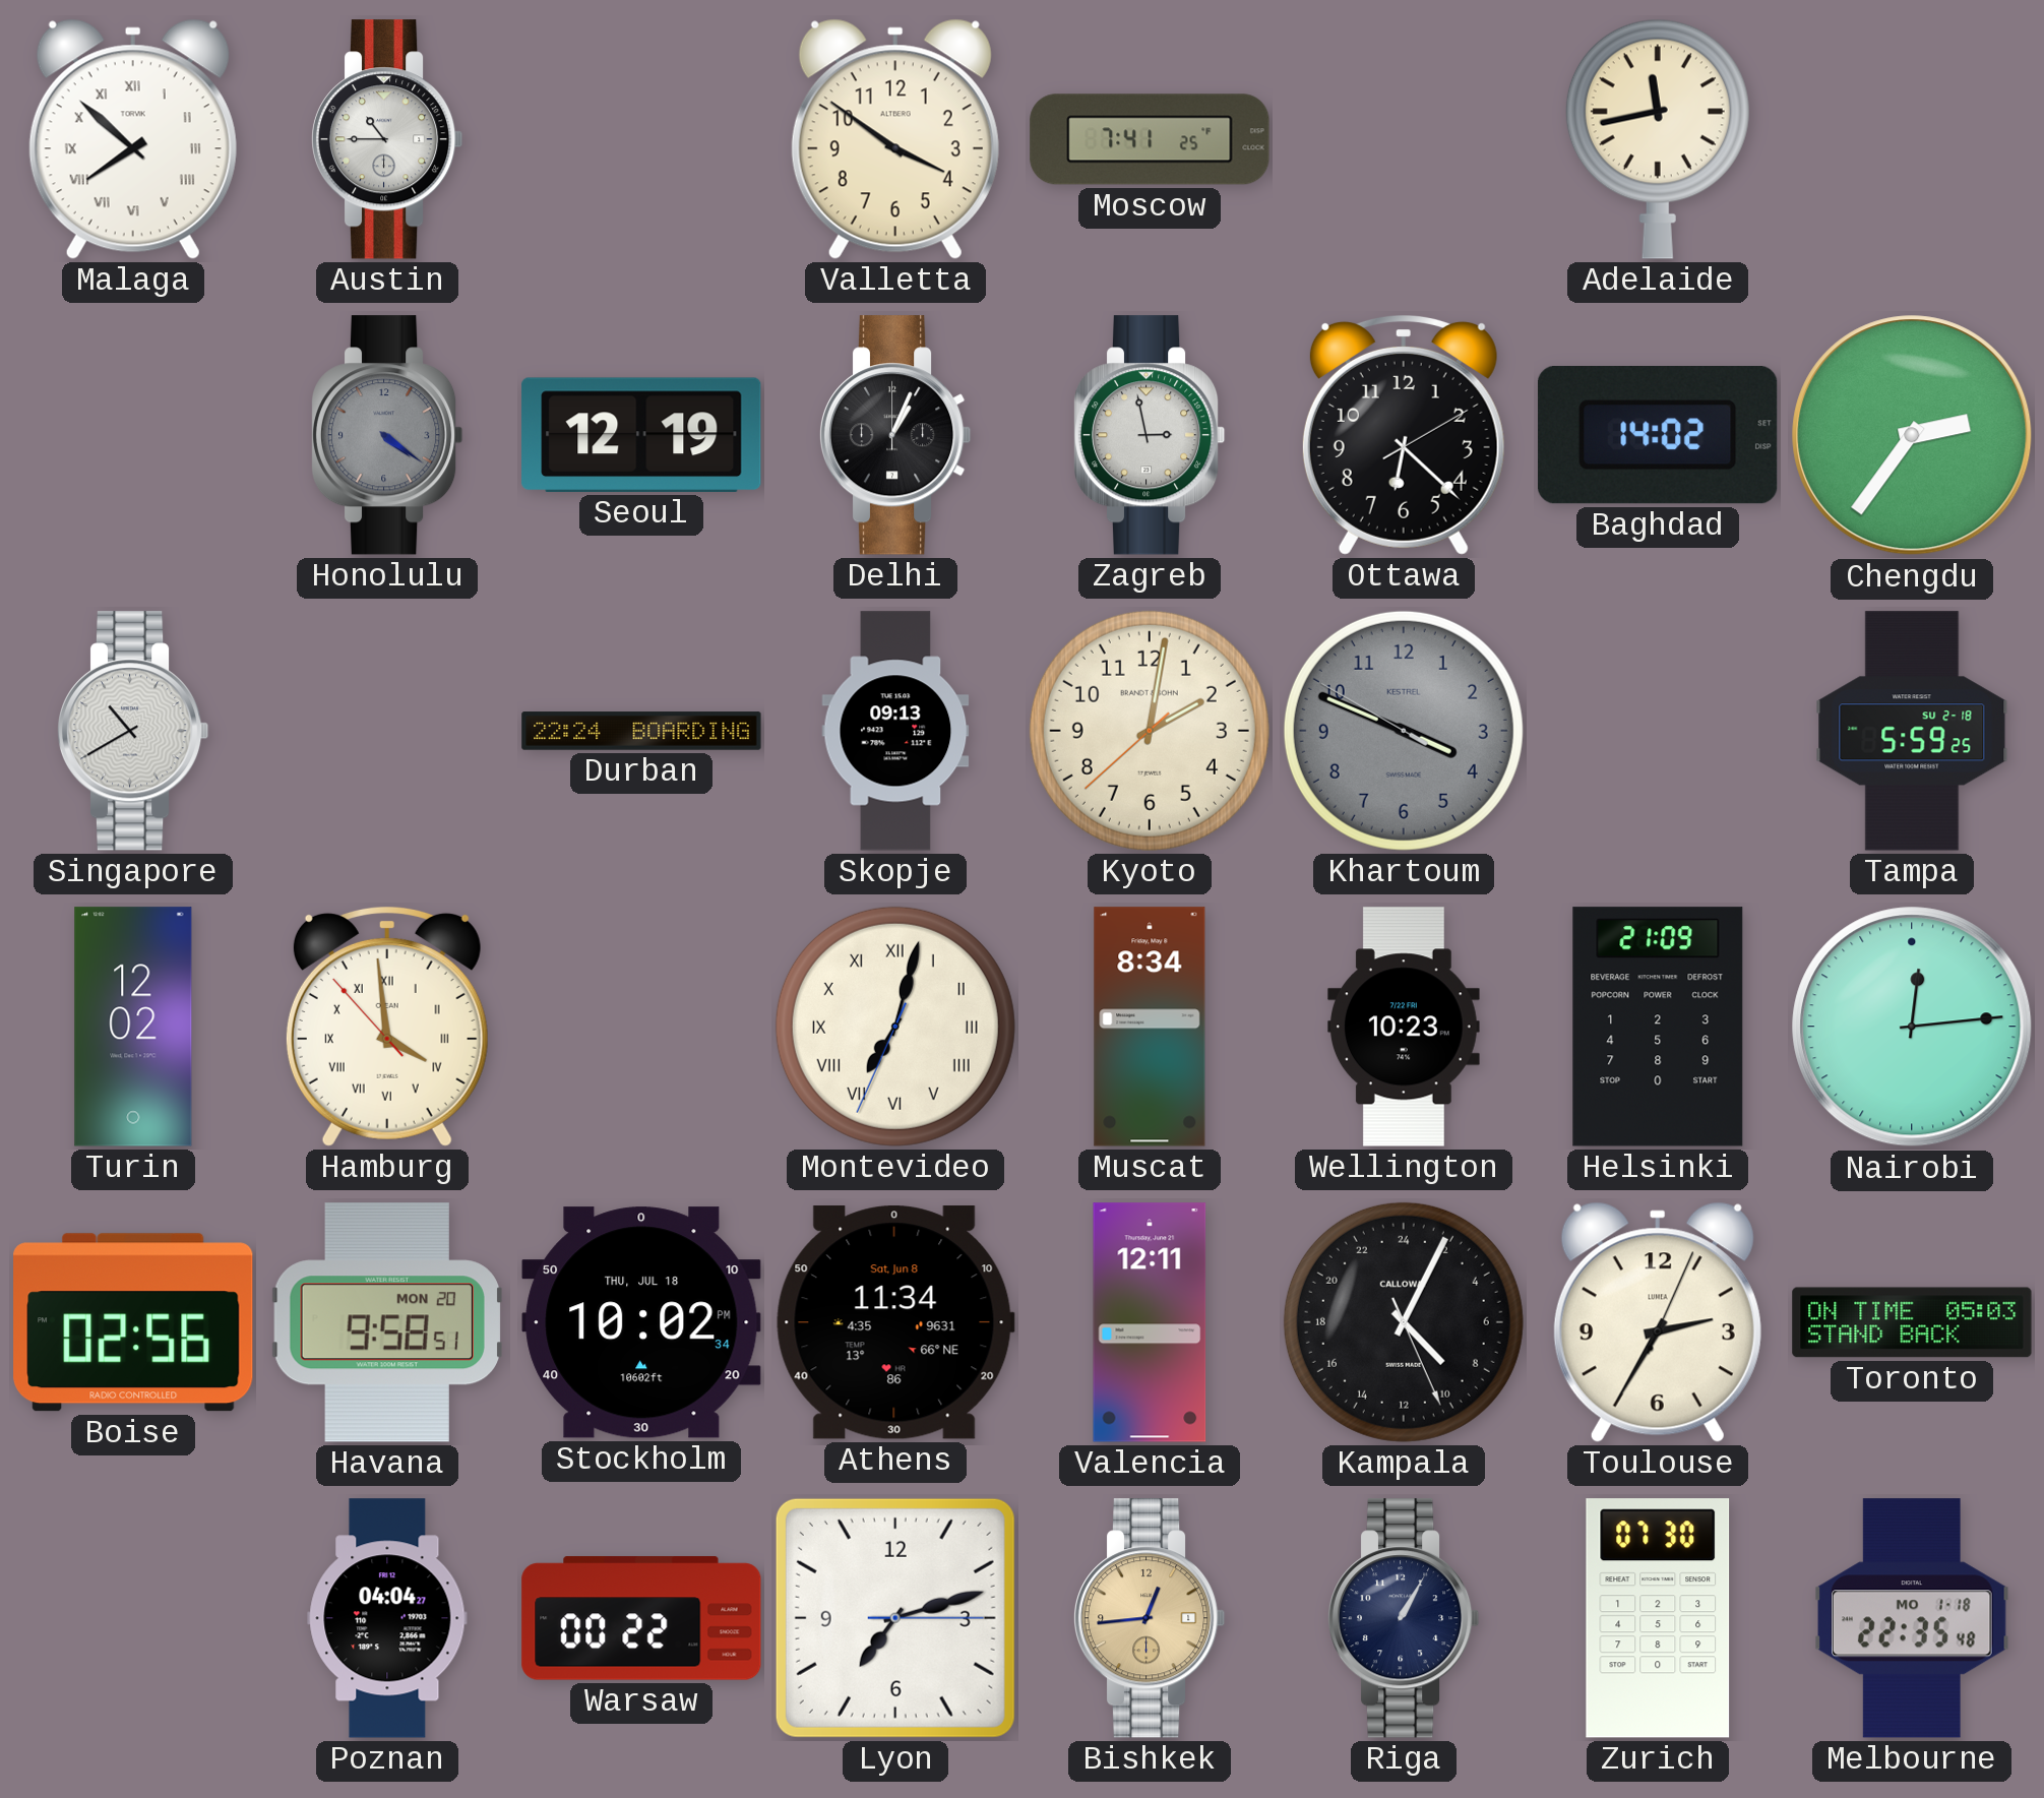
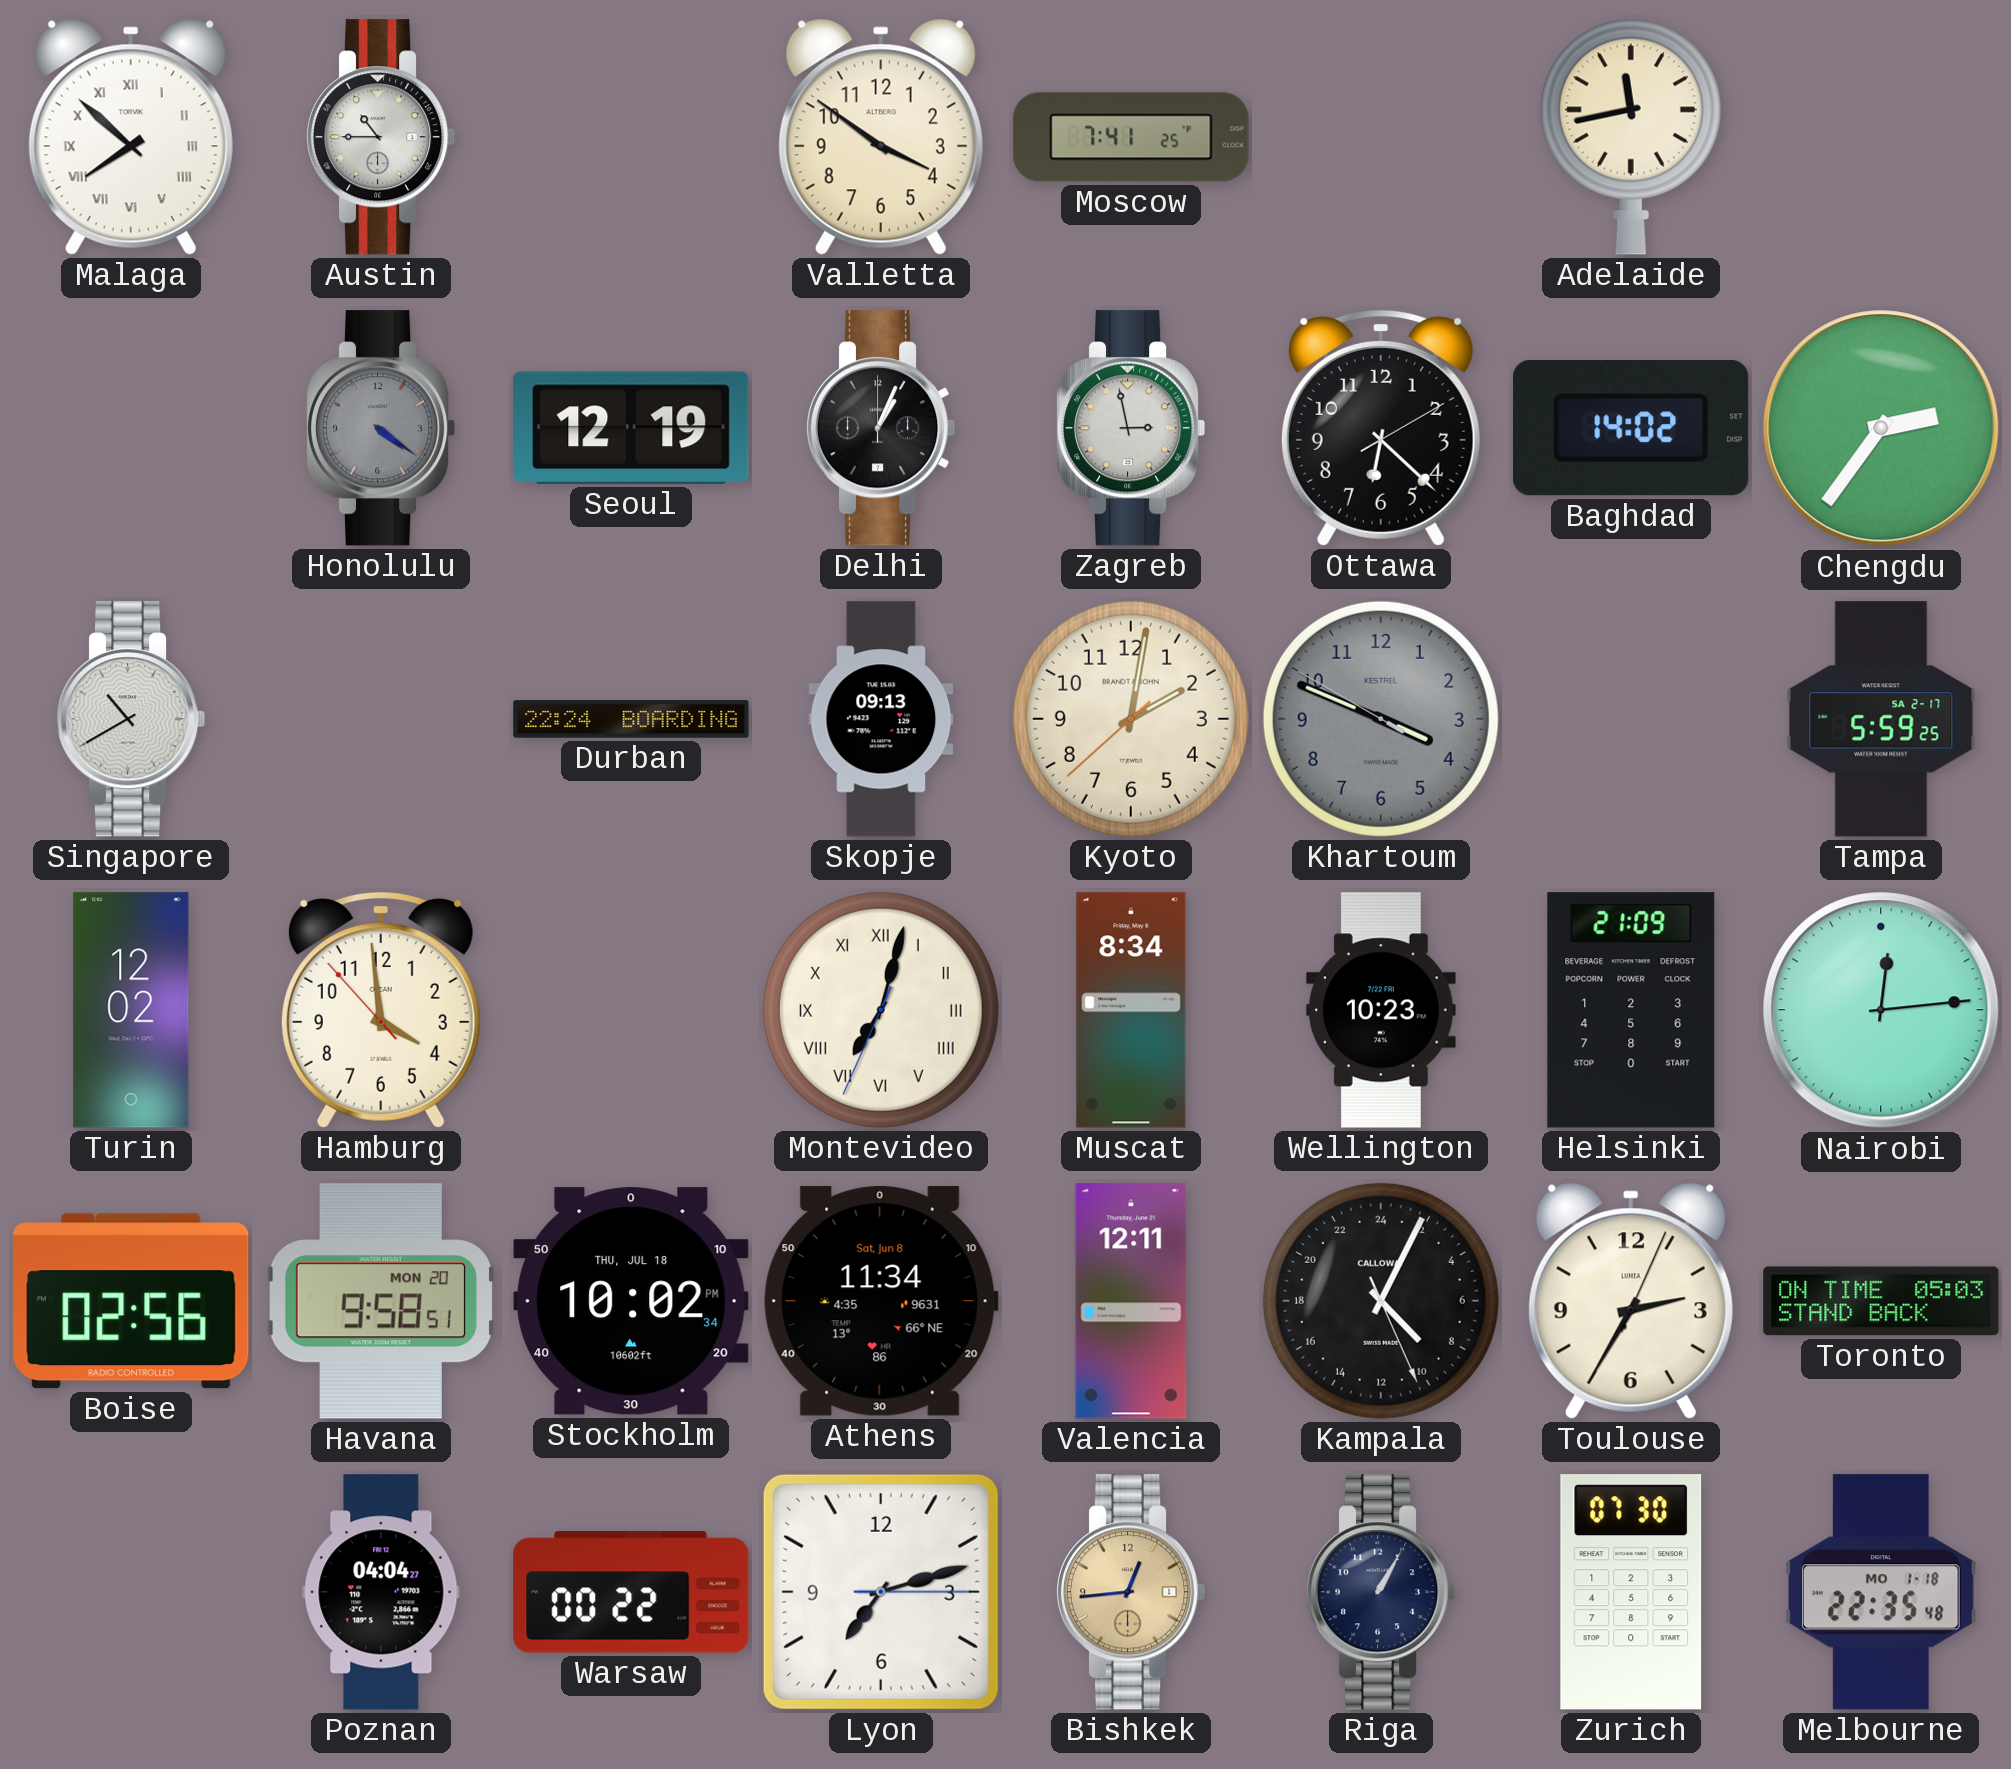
Tampa date: SU 2-18 -> SA 2-17
Hamburg numerals: Roman -> Arabic
